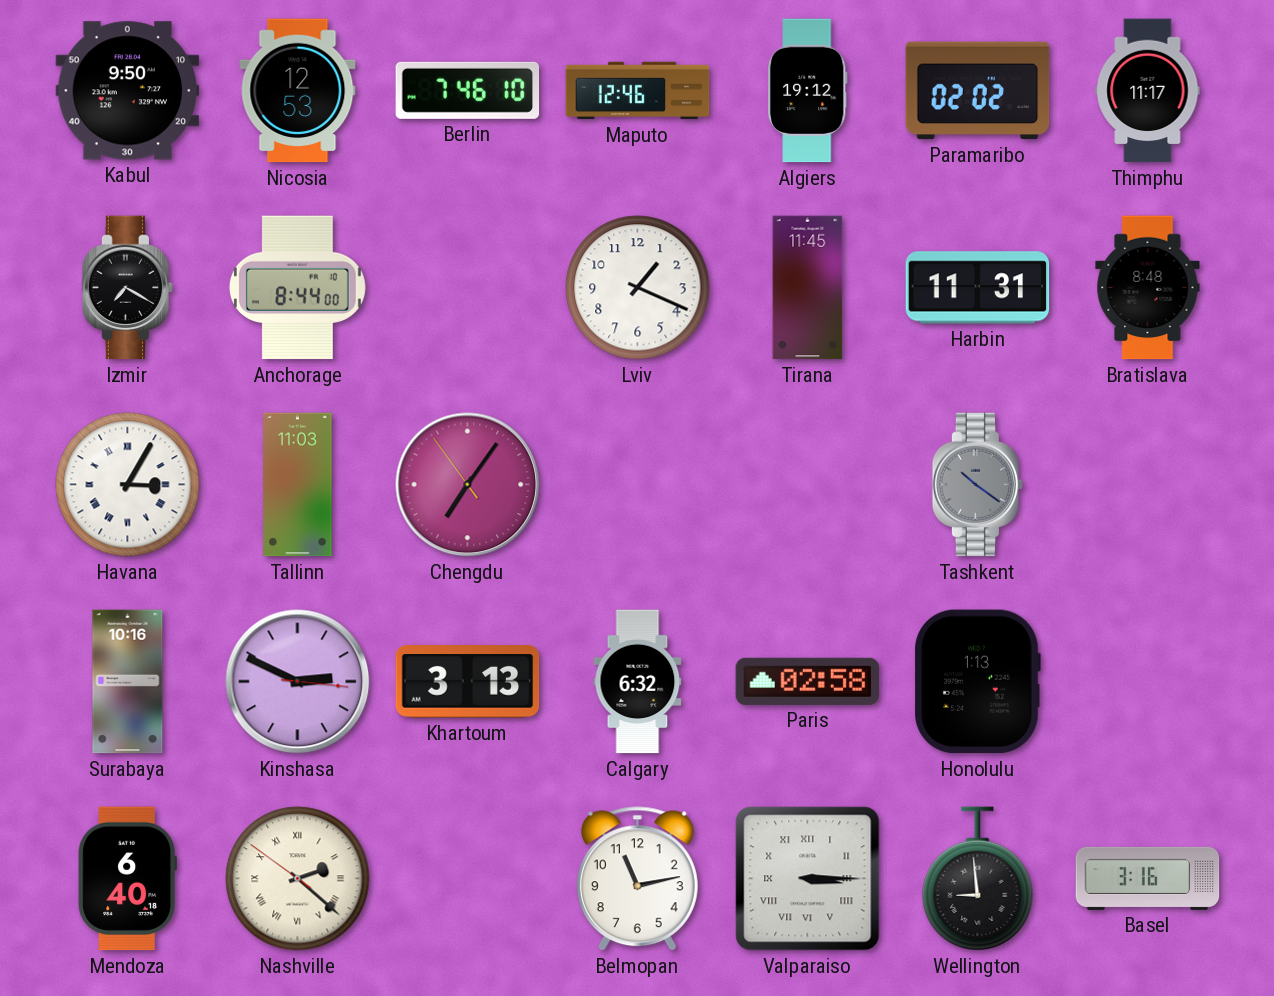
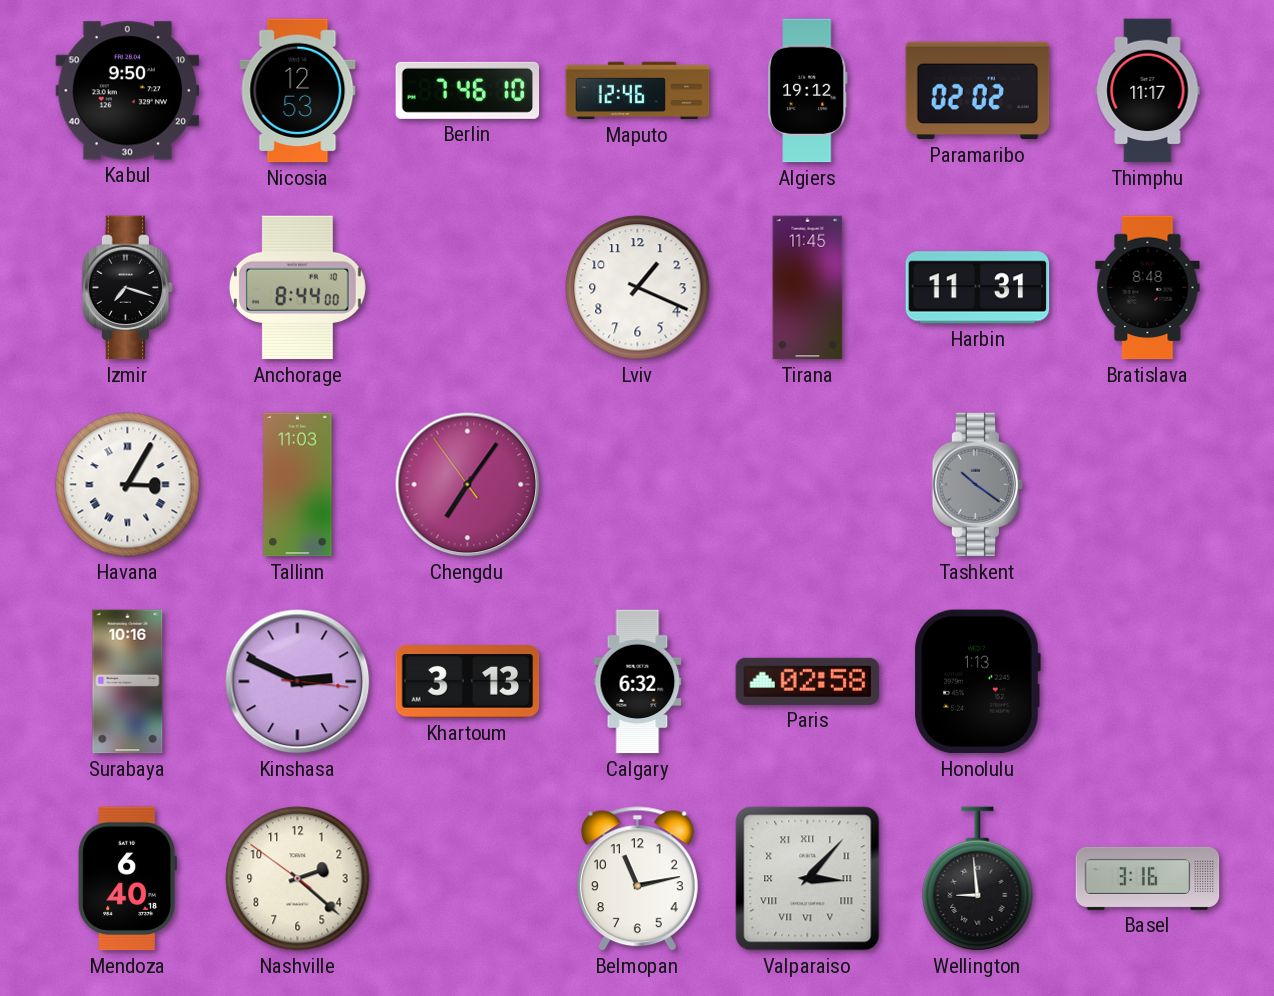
Izmir: 7:20 -> 7:18
Nashville numerals: Roman -> Arabic
Valparaiso: 3:15 -> 3:07
